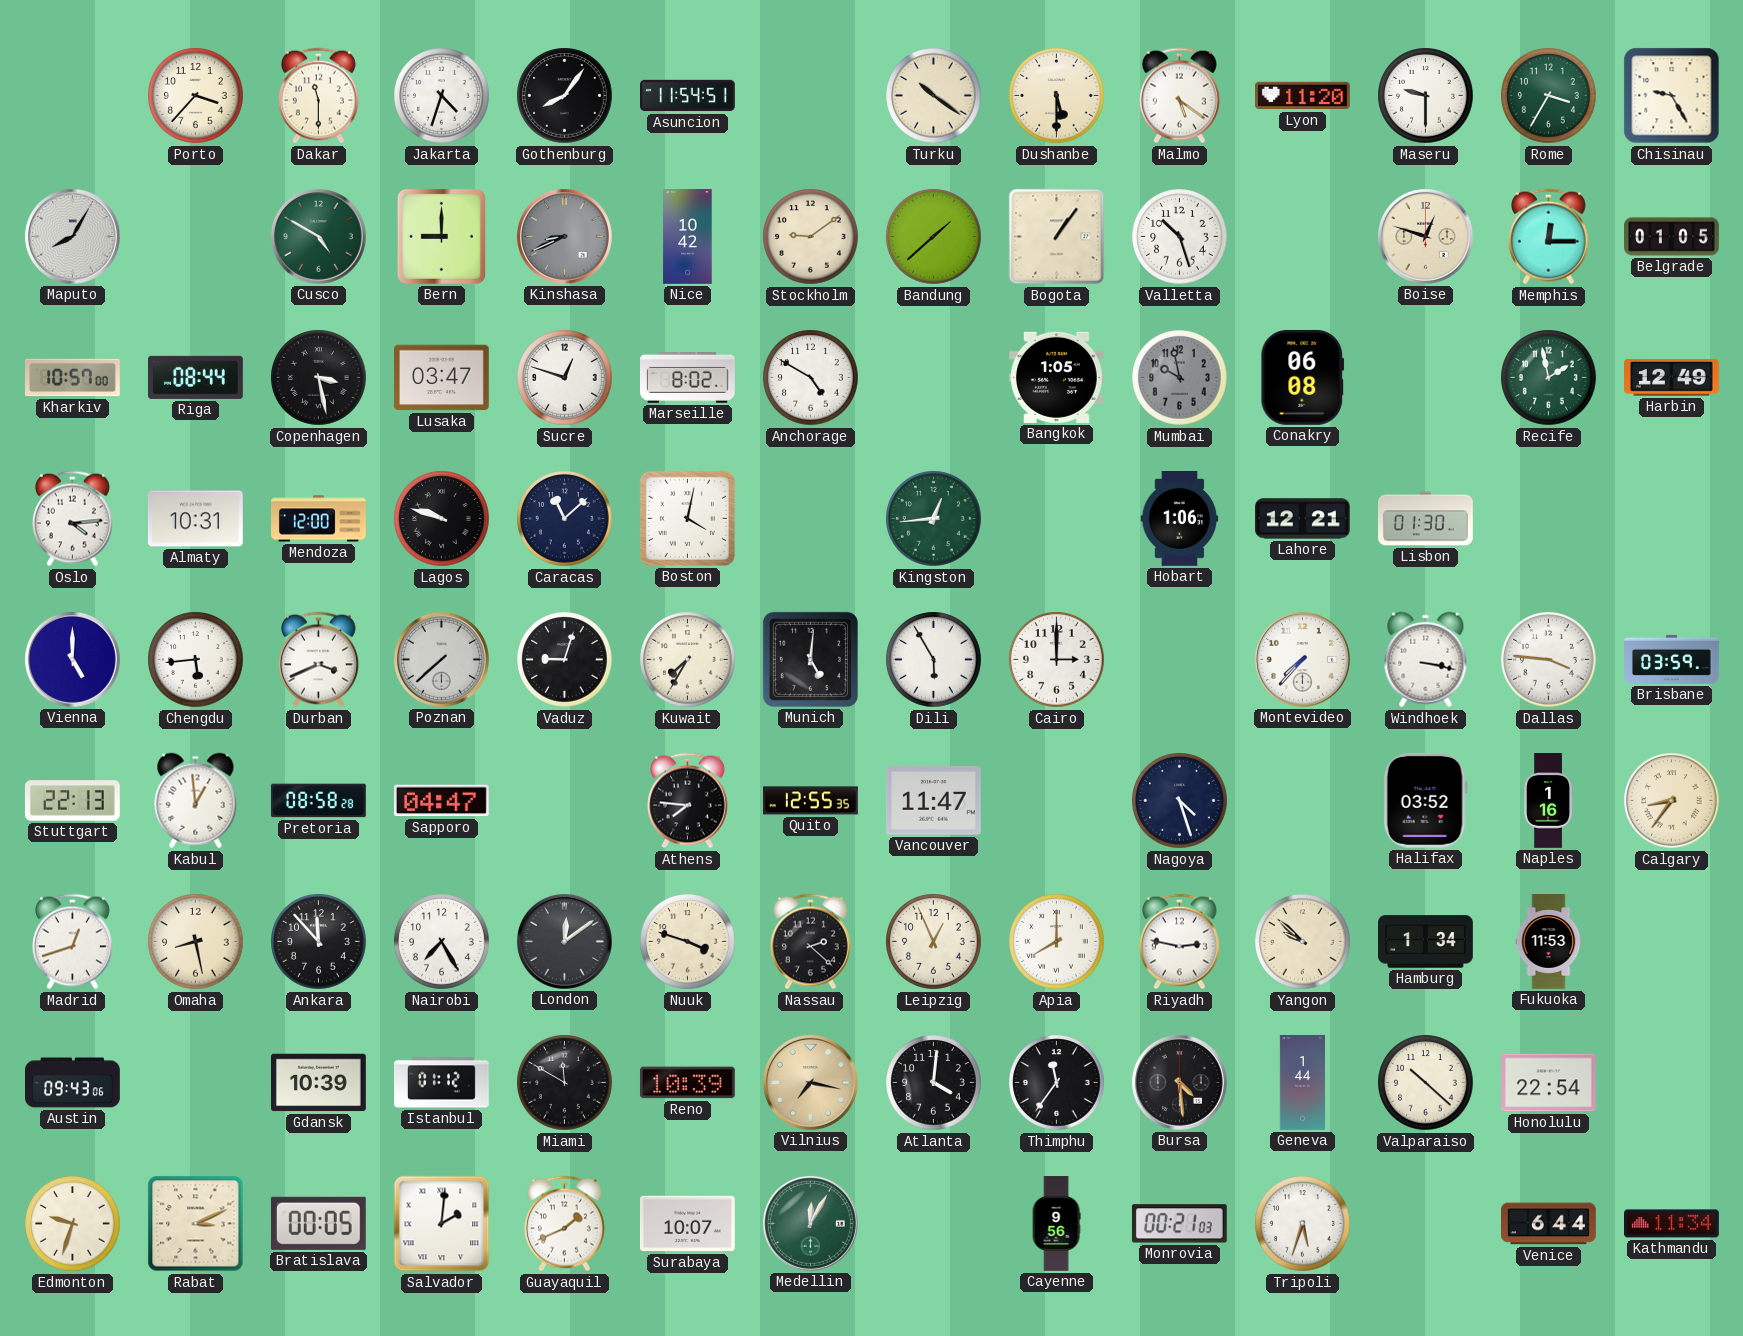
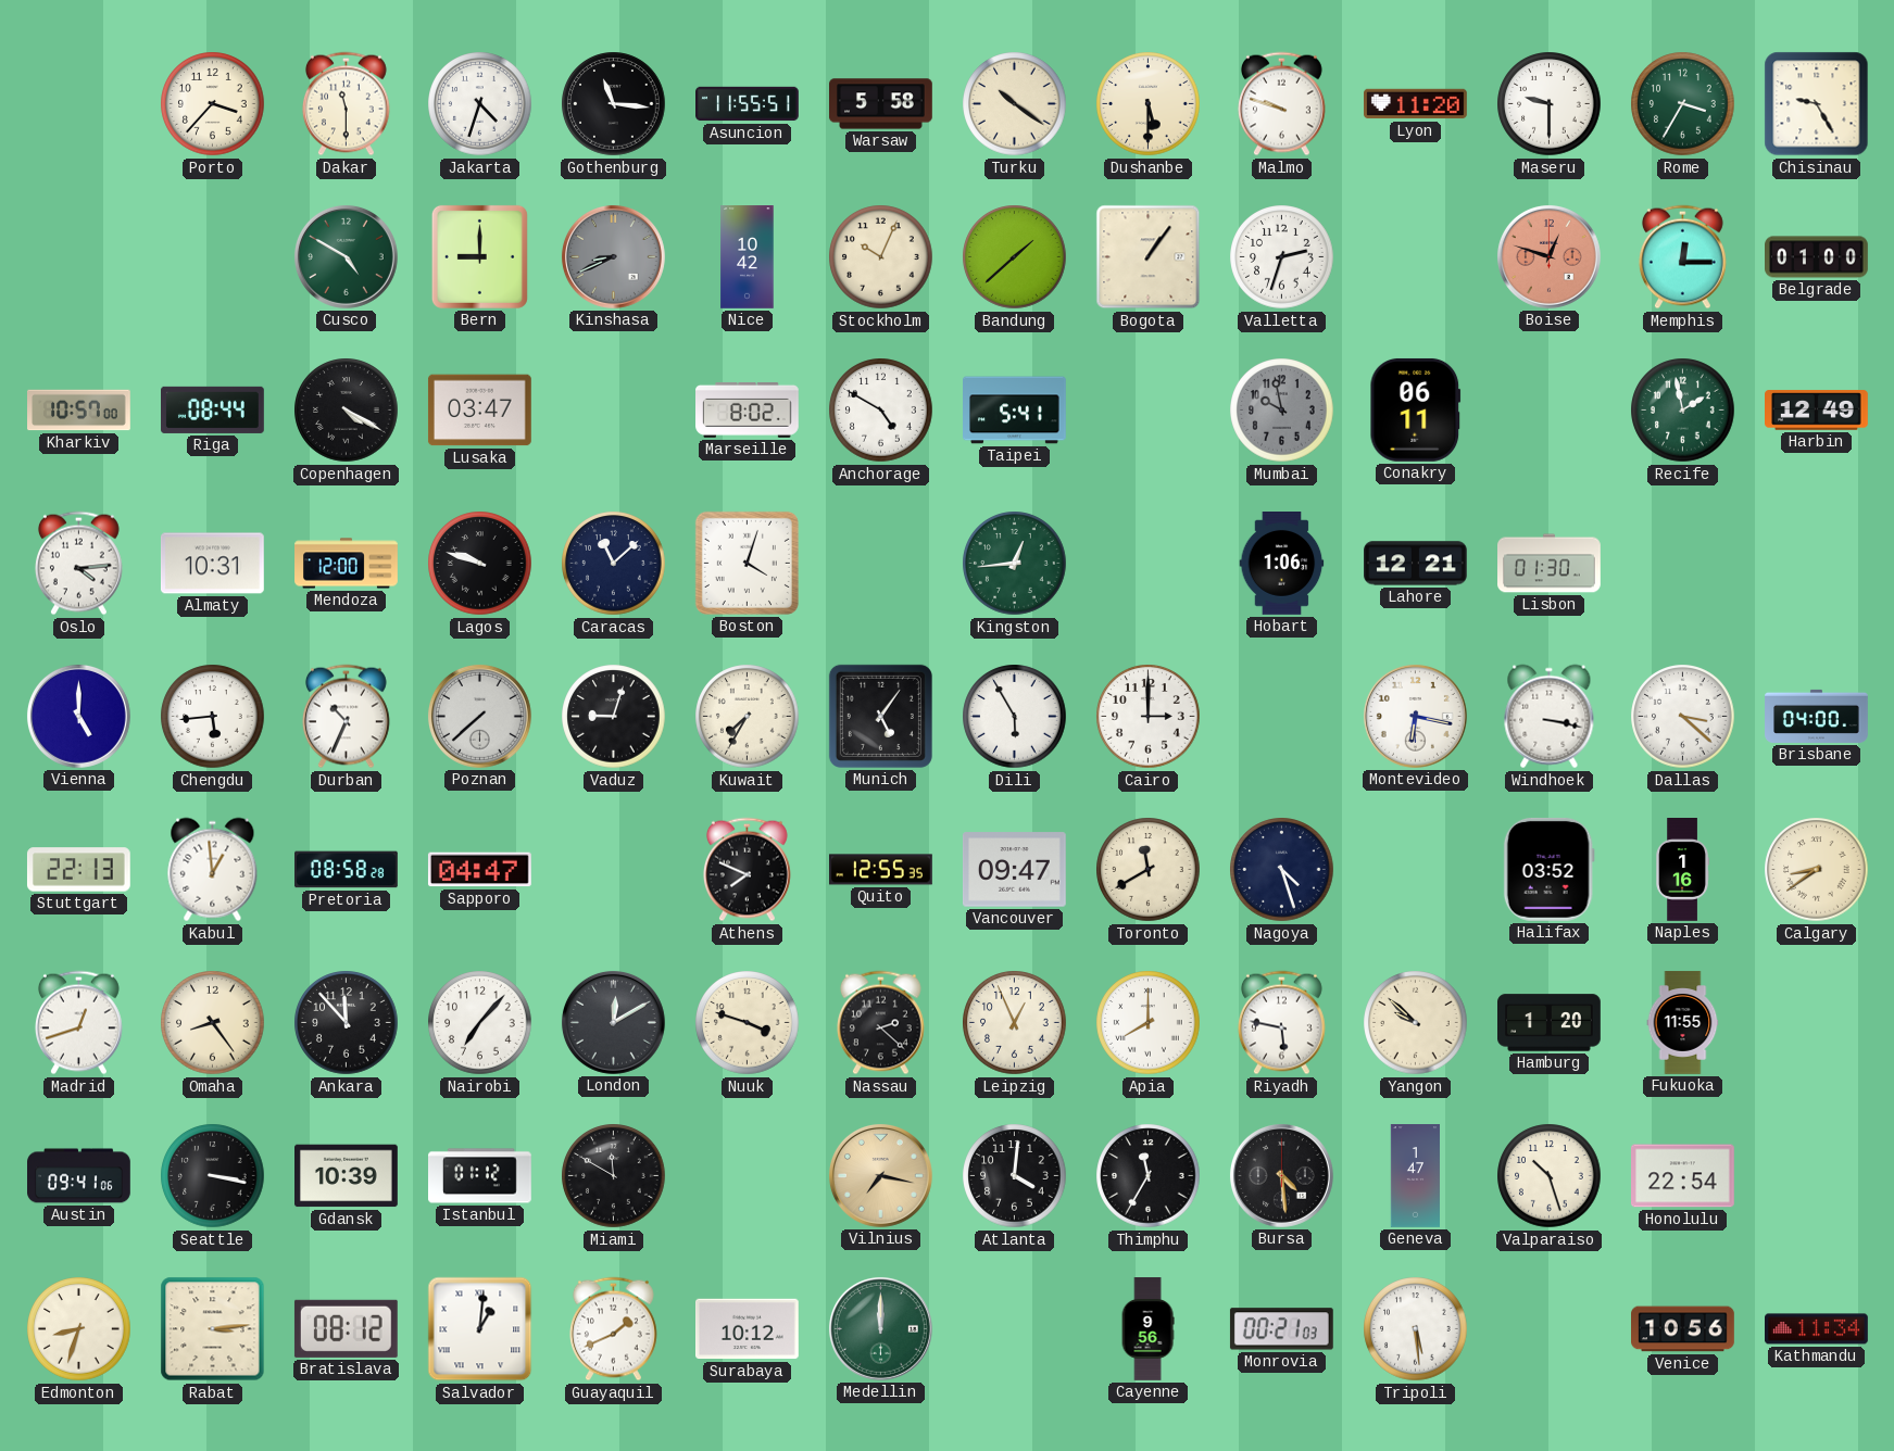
Gothenburg: 8:06 -> 11:16
Asuncion: 11:54 -> 11:55
Warsaw: none -> 5:58
Malmo: 5:21 -> 9:48
Maputo: 8:05 -> none
Stockholm: 9:09 -> 10:04
Valletta: 10:27 -> 2:33
Boise dial: cream -> salmon
Belgrade: 01:05 -> 01:00
Copenhagen: 3:28 -> 4:20
Sucre: 12:48 -> none
Taipei: none -> 5:41
Bangkok: 1:05 -> none
Conakry: 06:08 -> 06:11
Boston: 4:02 -> 4:03
Durban: 3:41 -> 10:34
Munich: 5:01 -> 5:06
Montevideo: 7:37 -> 6:17
Dallas: 3:46 -> 3:22
Brisbane: 03:59 -> 04:00
Athens: 7:46 -> 7:49
Vancouver: 11:47 -> 09:47
Toronto: none -> 11:40
Calgary: 8:36 -> 8:39
Omaha: 8:28 -> 8:24
Nairobi: 7:25 -> 7:07
London: 12:09 -> 12:10
Riyadh: 2:47 -> 5:47
Hamburg: 1:34 -> 1:20
Fukuoka: 11:53 -> 11:55
Austin: 09:43 -> 09:41
Seattle: none -> 3:17
Reno: 10:39 -> none
Thimphu: 11:36 -> 11:35
Geneva: 1:44 -> 1:47
Valparaiso: 10:22 -> 10:27
Edmonton: 9:33 -> 8:33
Rabat: 3:11 -> 3:14
Bratislava: 00:05 -> 08:12
Salvador: 2:01 -> 1:01
Surabaya: 10:07 -> 10:12
Medellin: 12:05 -> 12:00
Tripoli: 5:33 -> 5:29
Venice: 6:44 -> 10:56
